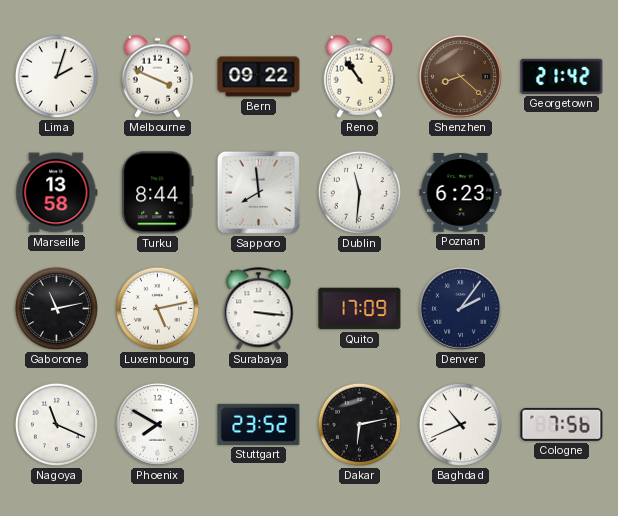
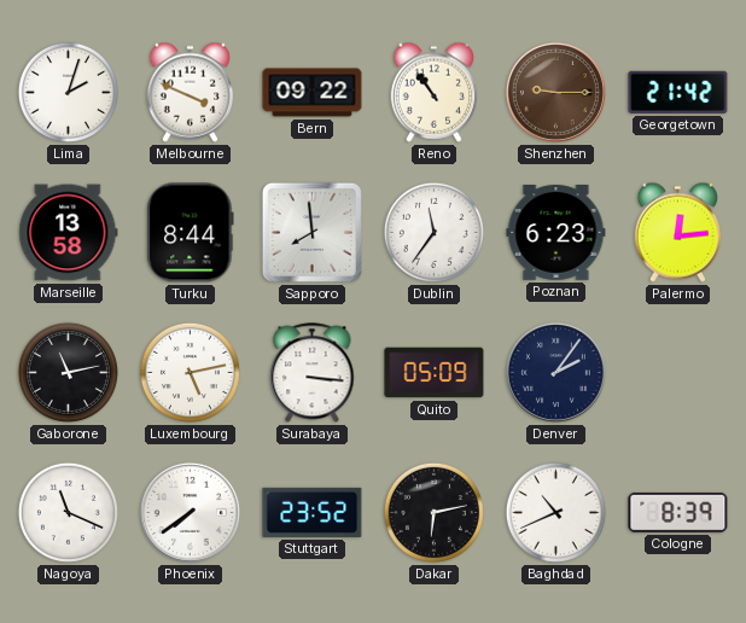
Shenzhen: 8:22 -> 9:15
Dublin: 11:31 -> 11:36
Palermo: none -> 12:14
Quito: 17:09 -> 05:09
Phoenix: 7:50 -> 7:39
Cologne: 7:56 -> 8:39
